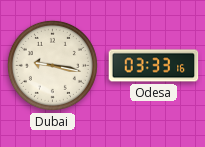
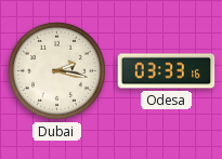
Dubai: 9:17 -> 2:17
